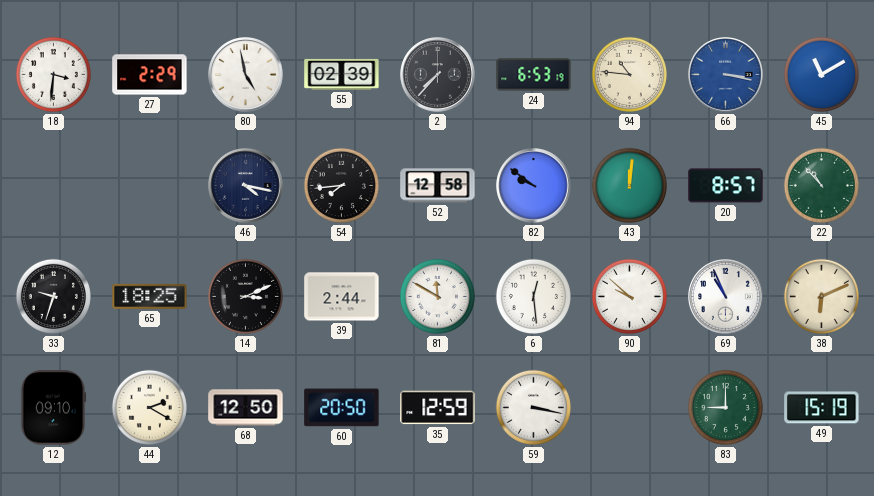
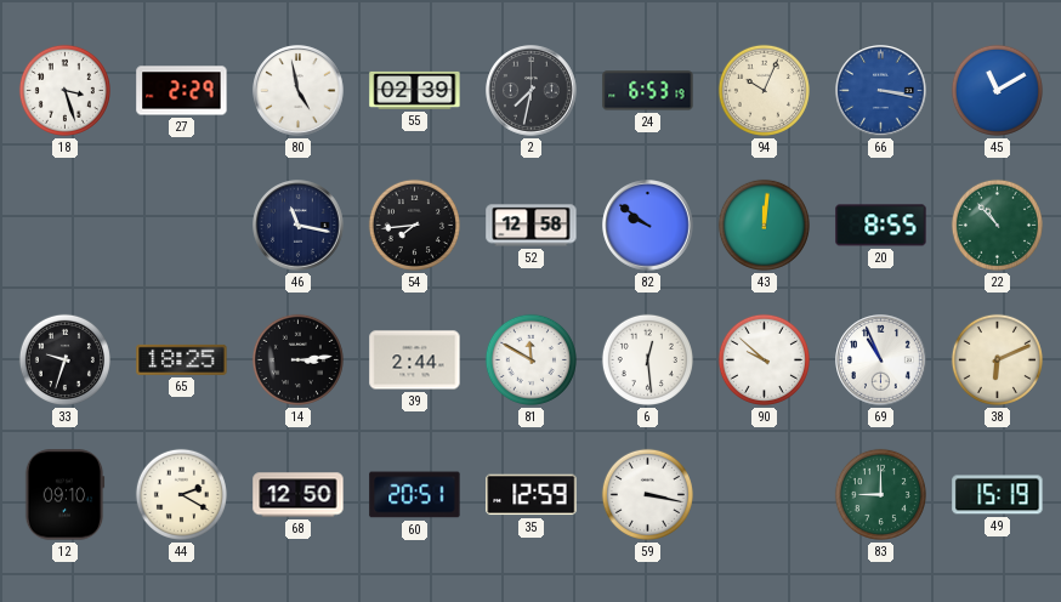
18: 3:31 -> 3:27
2: 7:37 -> 7:32
94: 10:46 -> 10:04
46: 4:17 -> 11:17
20: 8:57 -> 8:55
14: 3:11 -> 3:14
60: 20:50 -> 20:51
